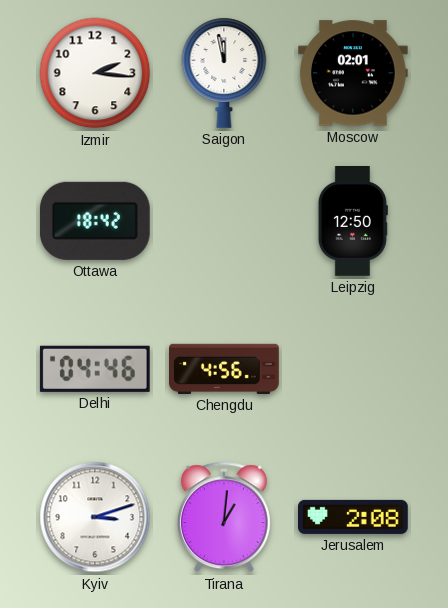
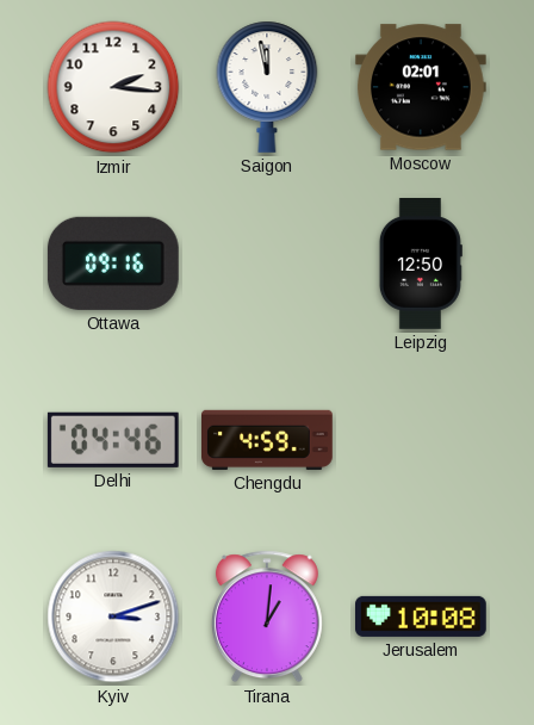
Ottawa: 18:42 -> 09:16
Chengdu: 4:56 -> 4:59
Jerusalem: 2:08 -> 10:08
